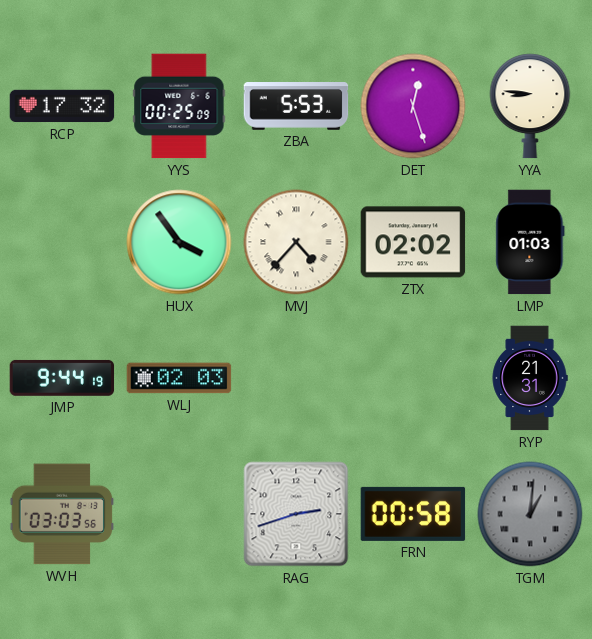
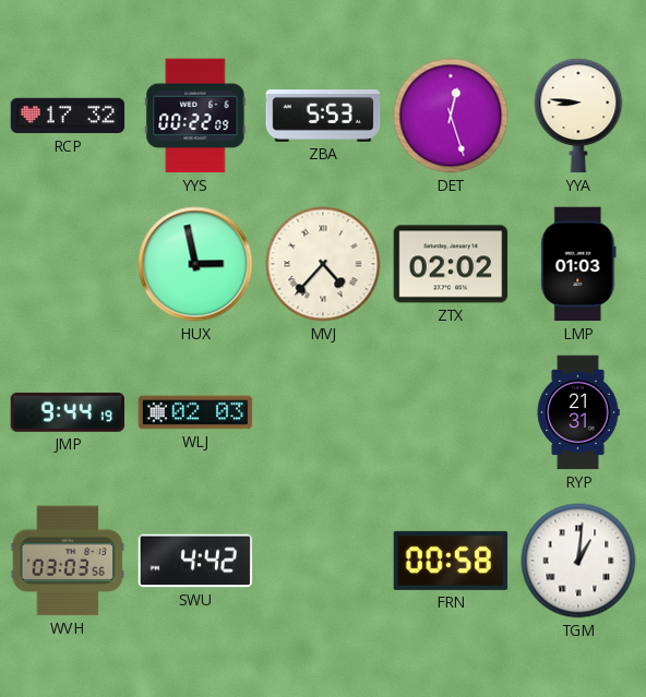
YYS: 00:25 -> 00:22
HUX: 3:54 -> 2:58
SWU: none -> 4:42
RAG: 2:42 -> none
TGM dial: grey -> white
